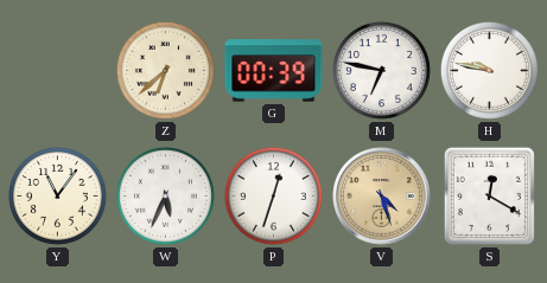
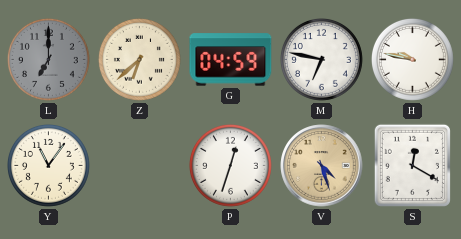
L: none -> 7:00
G: 00:39 -> 04:59
W: 5:34 -> none
